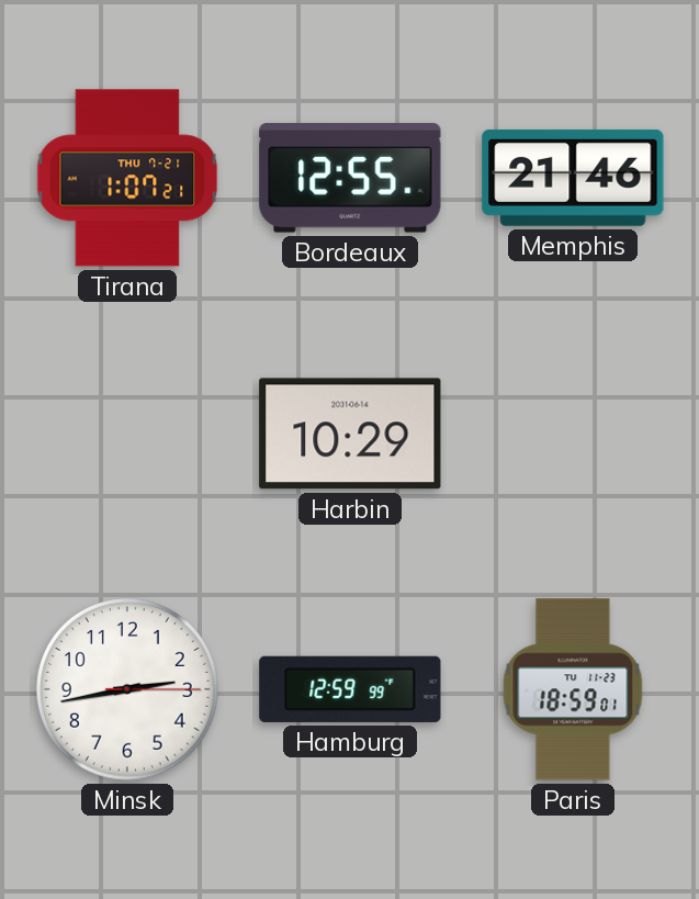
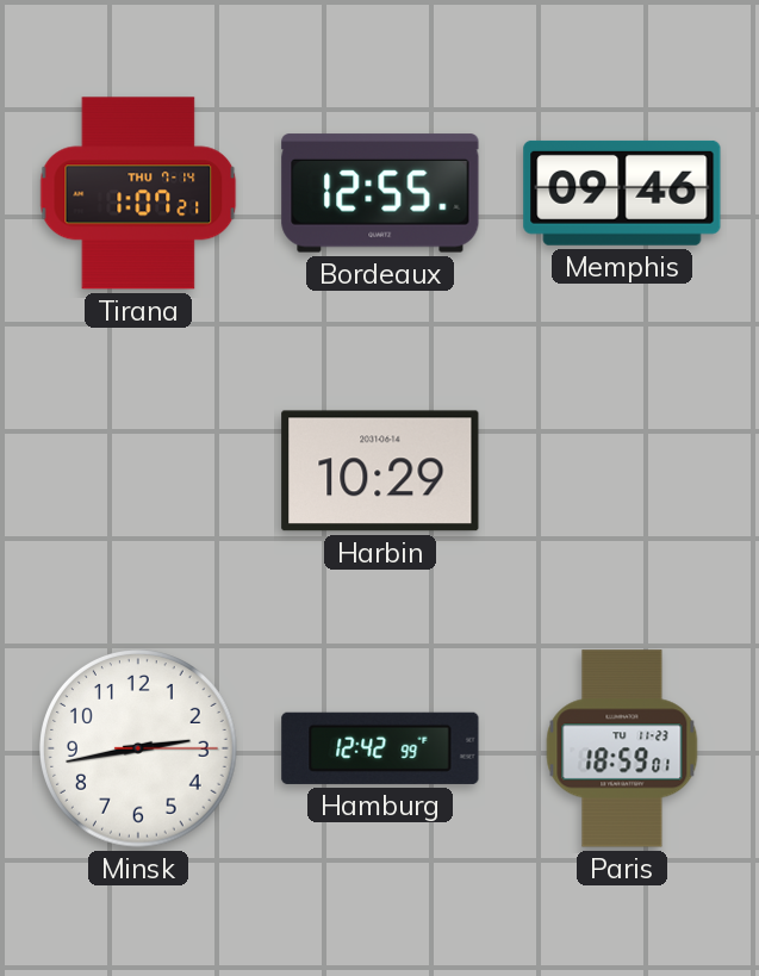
Tirana date: THU 7-21 -> THU 7-14
Memphis: 21:46 -> 09:46
Hamburg: 12:59 -> 12:42
